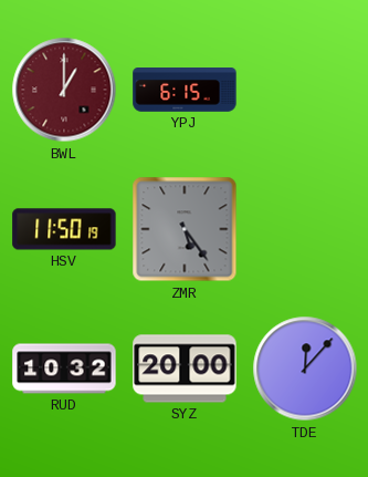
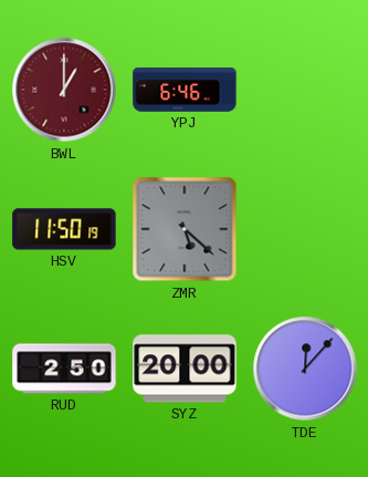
YPJ: 6:15 -> 6:46
ZMR: 5:24 -> 5:22
RUD: 10:32 -> 2:50
